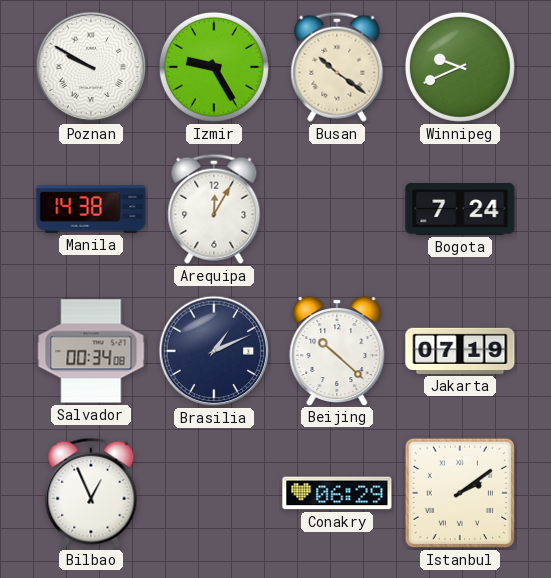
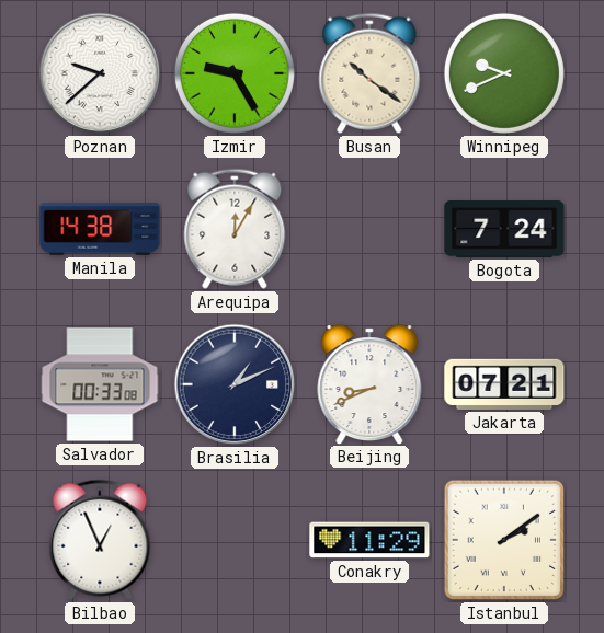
Poznan: 9:50 -> 9:38
Salvador: 00:34 -> 00:33
Beijing: 10:22 -> 8:41
Jakarta: 07:19 -> 07:21
Conakry: 06:29 -> 11:29
